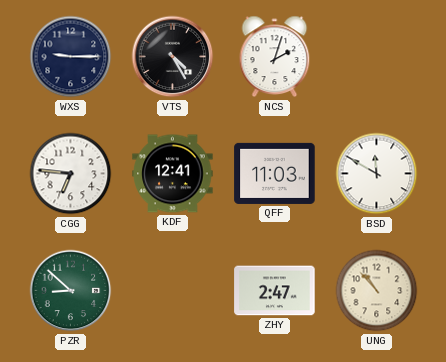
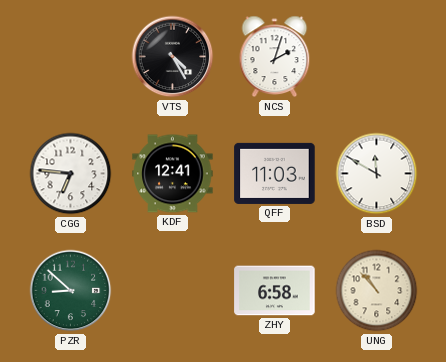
WXS: 9:15 -> none
ZHY: 2:47 -> 6:58
